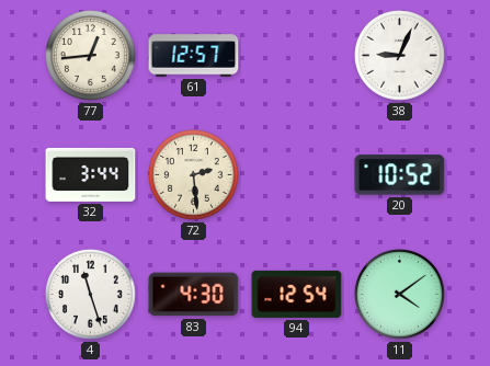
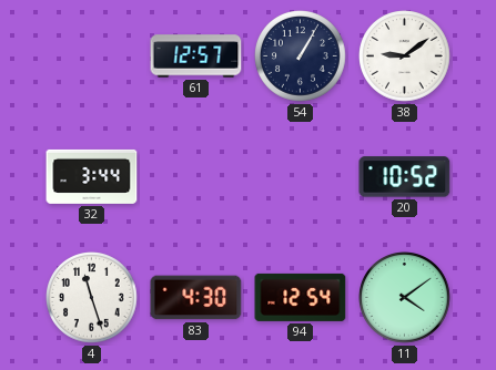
77: 12:44 -> none
54: none -> 1:05
38: 9:04 -> 9:09
72: 2:29 -> none
